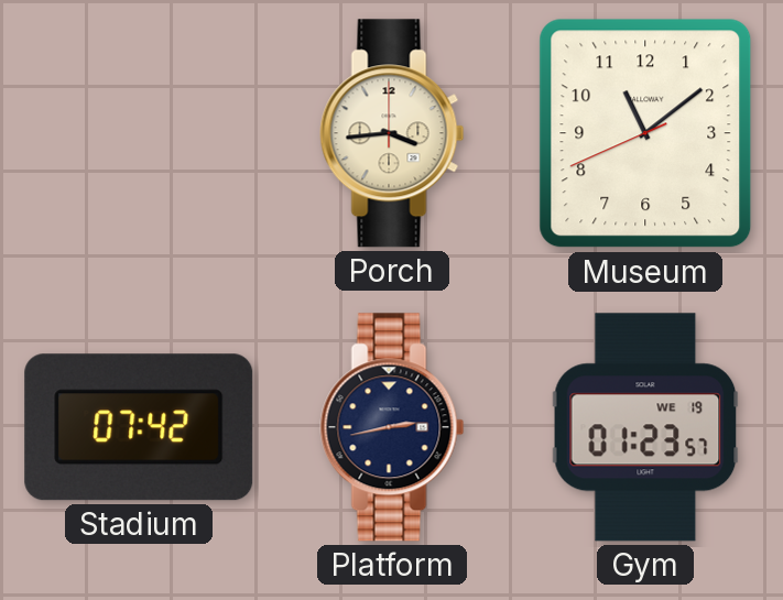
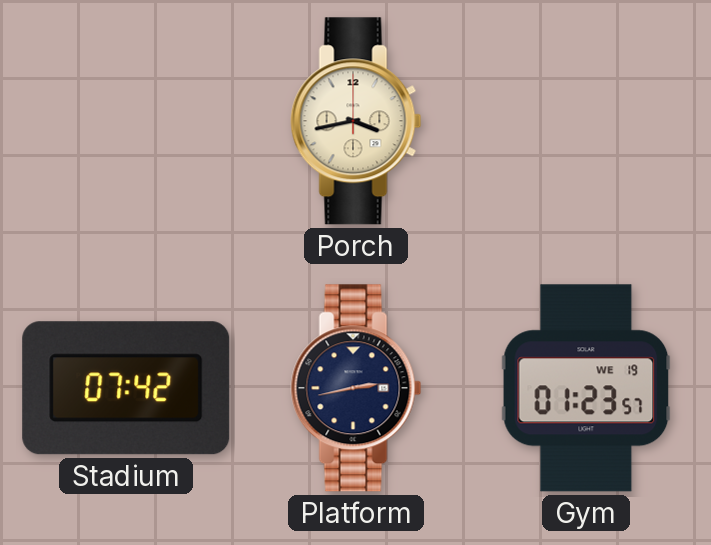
Porch: 3:44 -> 3:43
Museum: 11:08 -> none
